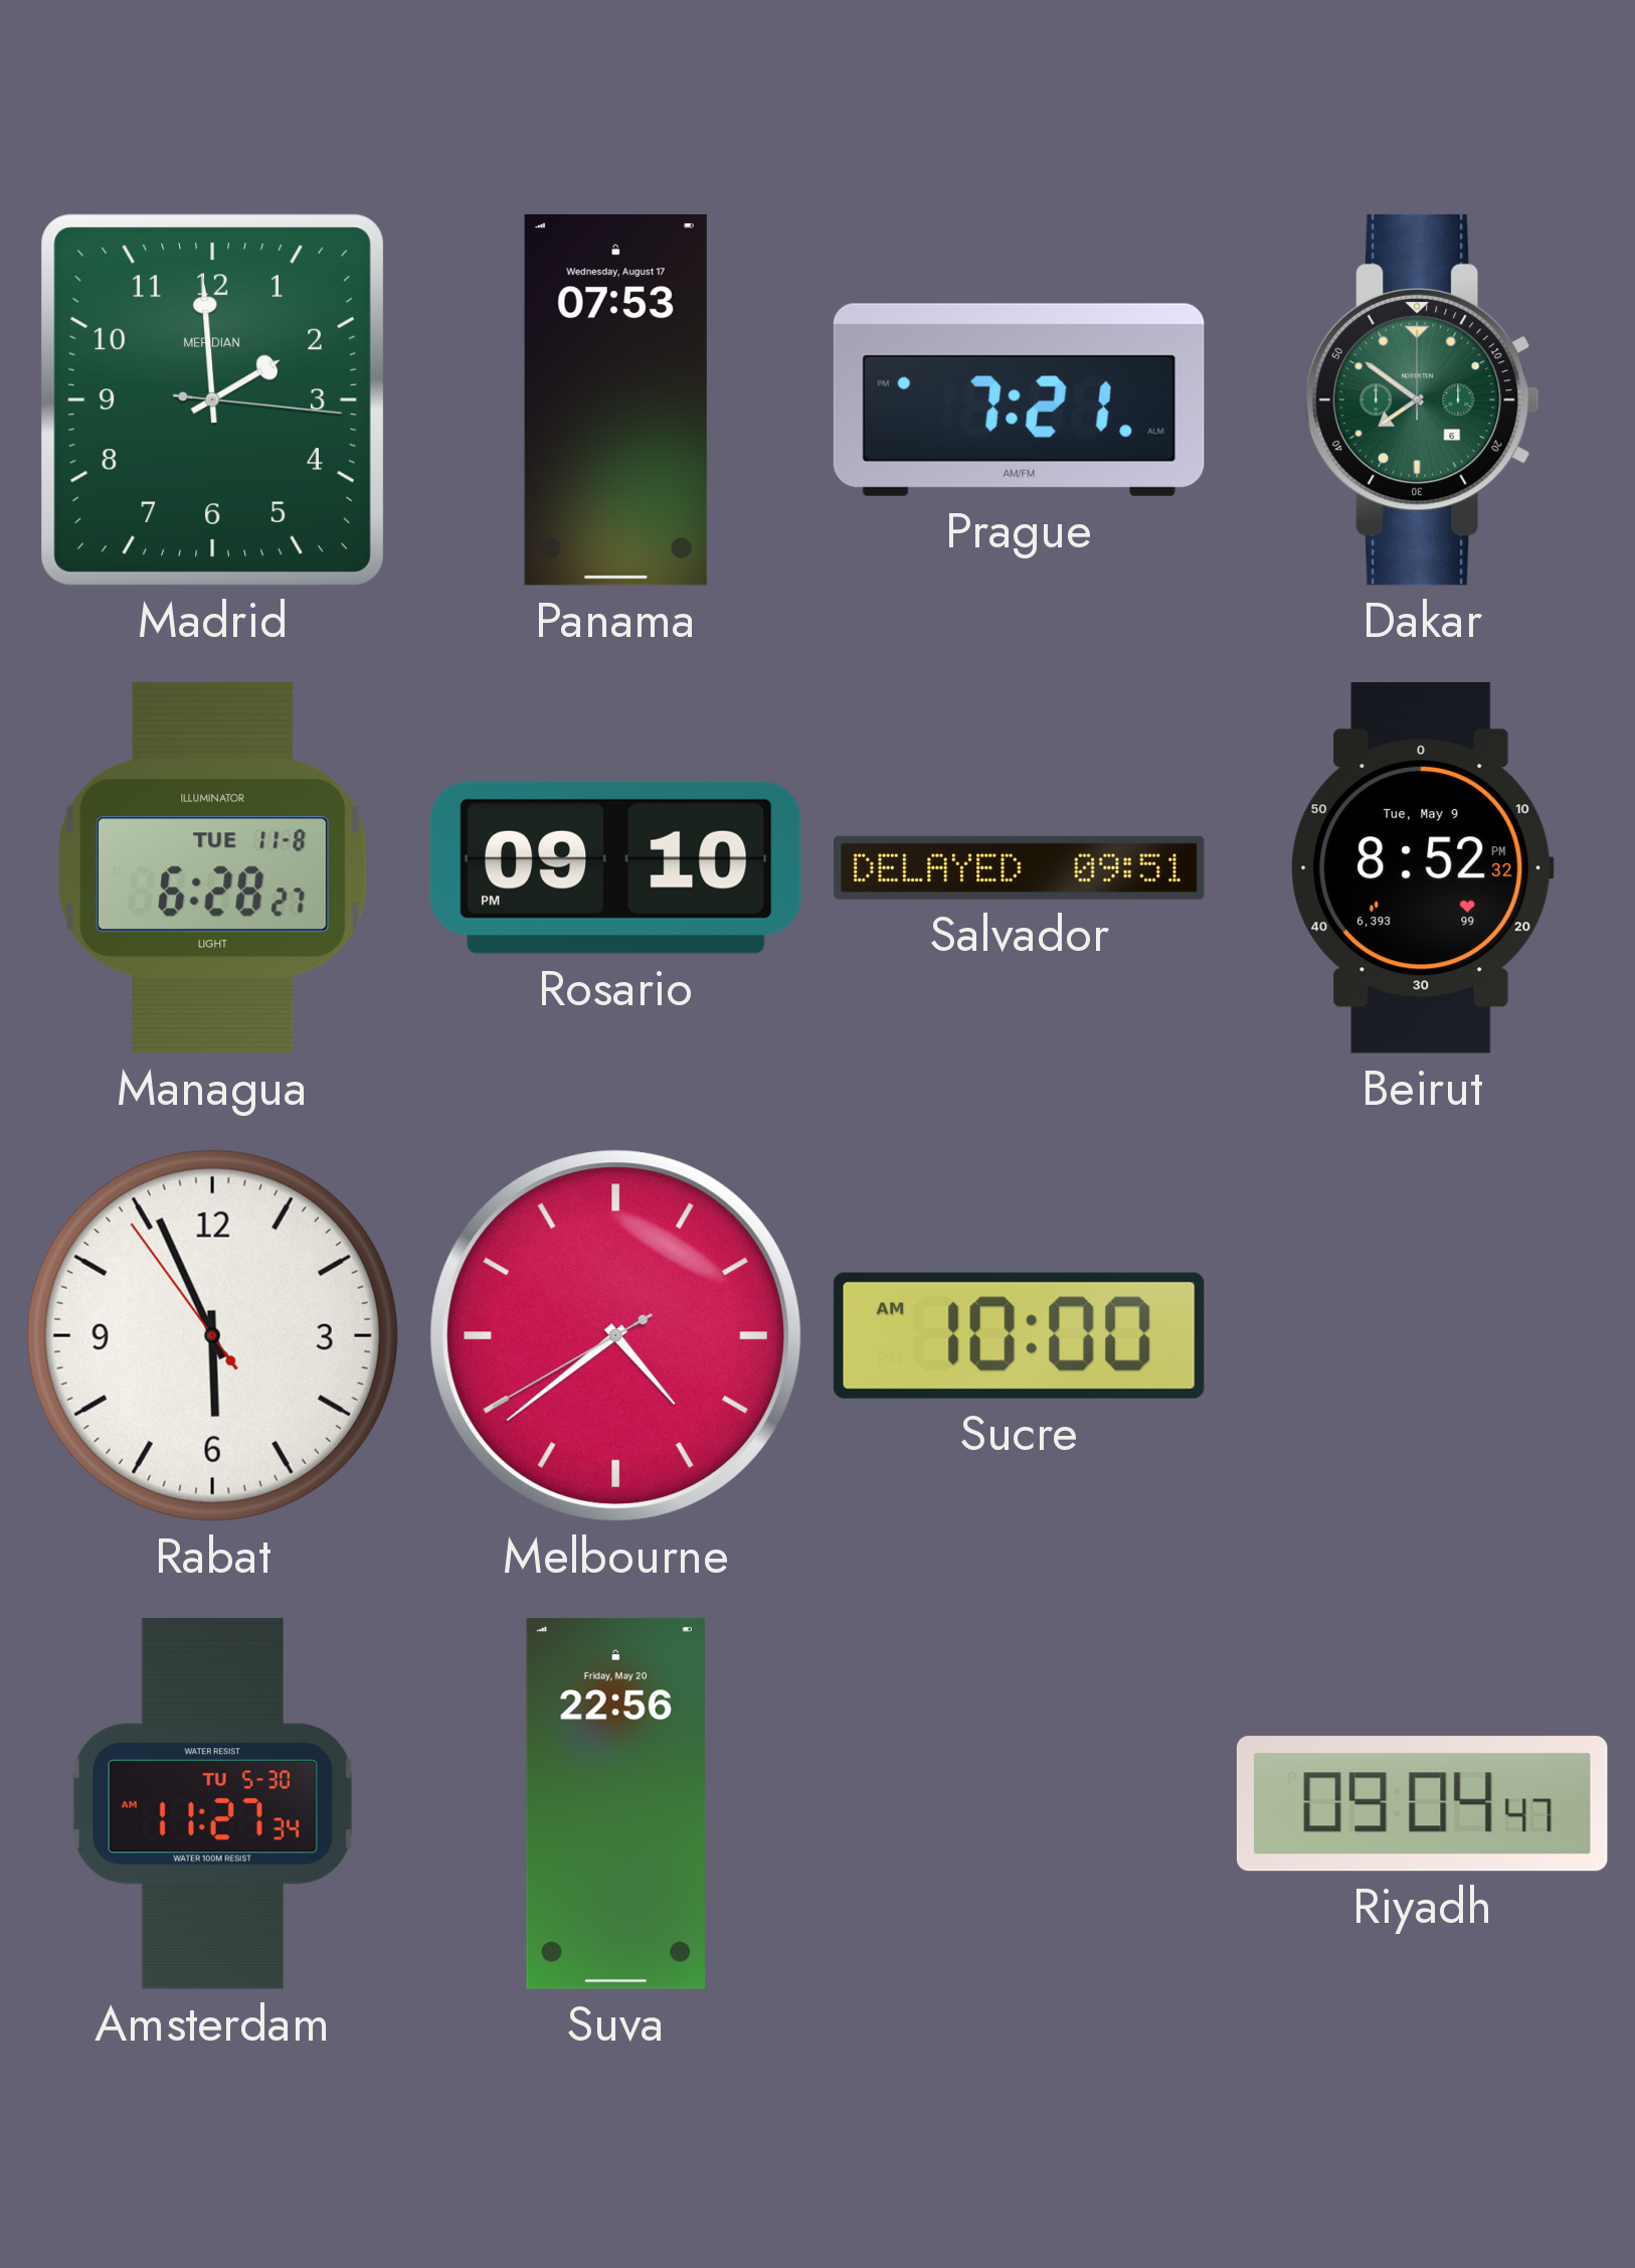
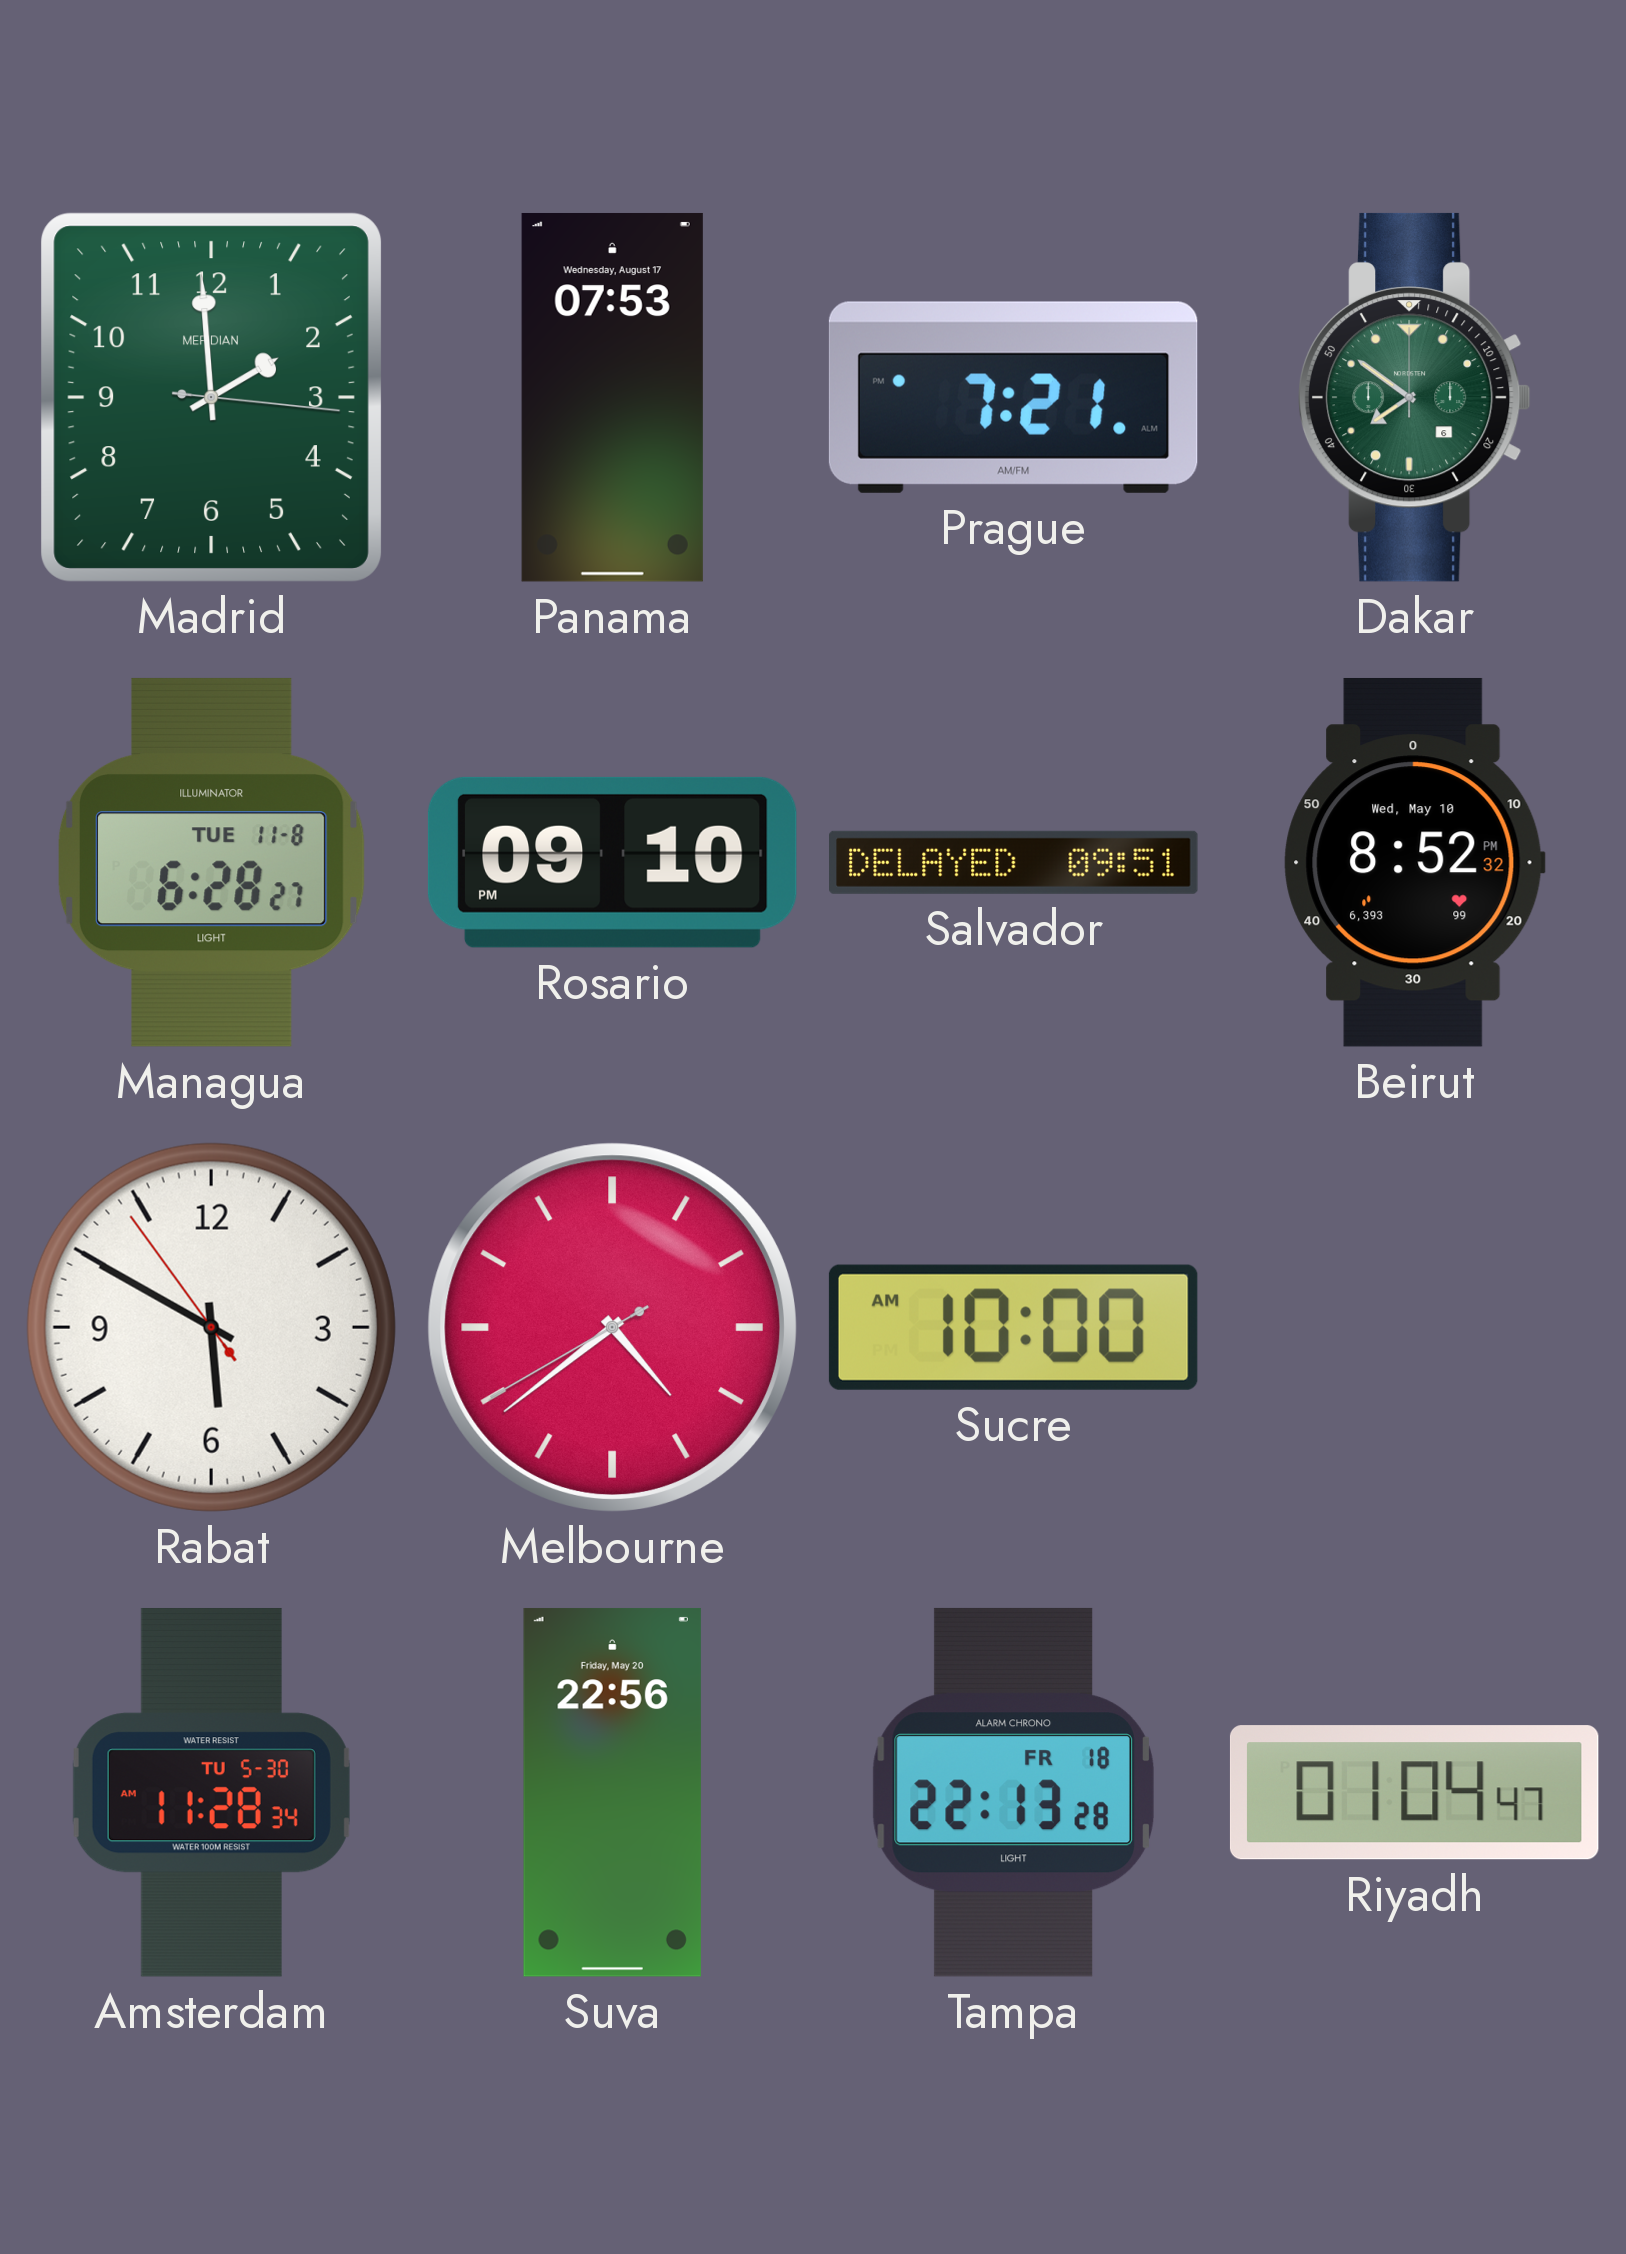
Beirut date: Tue, May 9 -> Wed, May 10
Rabat: 5:55 -> 5:49
Amsterdam: 11:27 -> 11:28
Tampa: none -> 22:13
Riyadh: 09:04 -> 01:04
